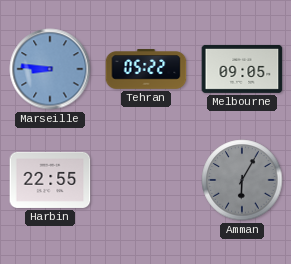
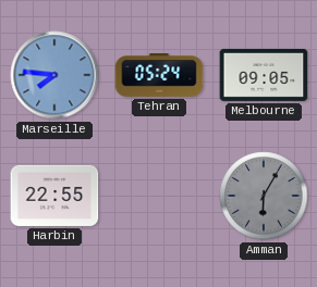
Marseille: 8:46 -> 7:46
Tehran: 05:22 -> 05:24
